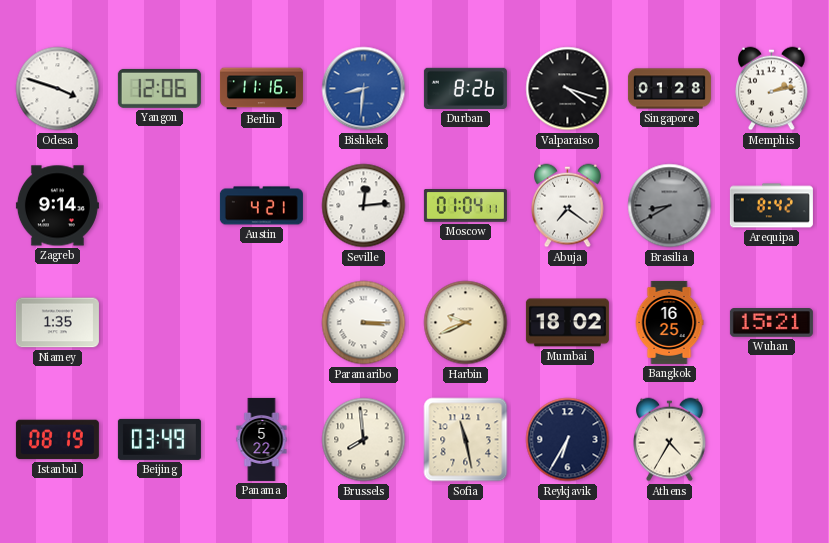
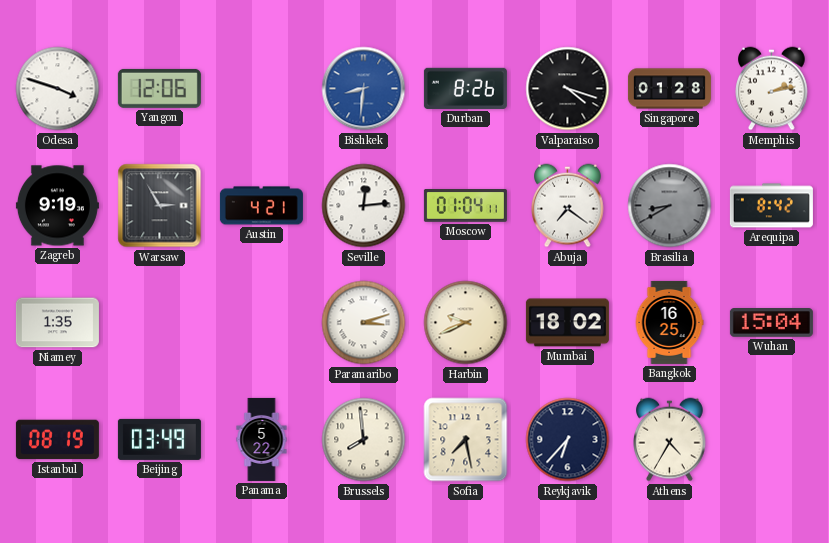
Berlin: 11:16 -> none
Zagreb: 9:14 -> 9:19
Warsaw: none -> 2:55
Paramaribo: 3:15 -> 3:12
Wuhan: 15:21 -> 15:04
Sofia: 11:28 -> 7:28
Reykjavik: 6:35 -> 6:37
